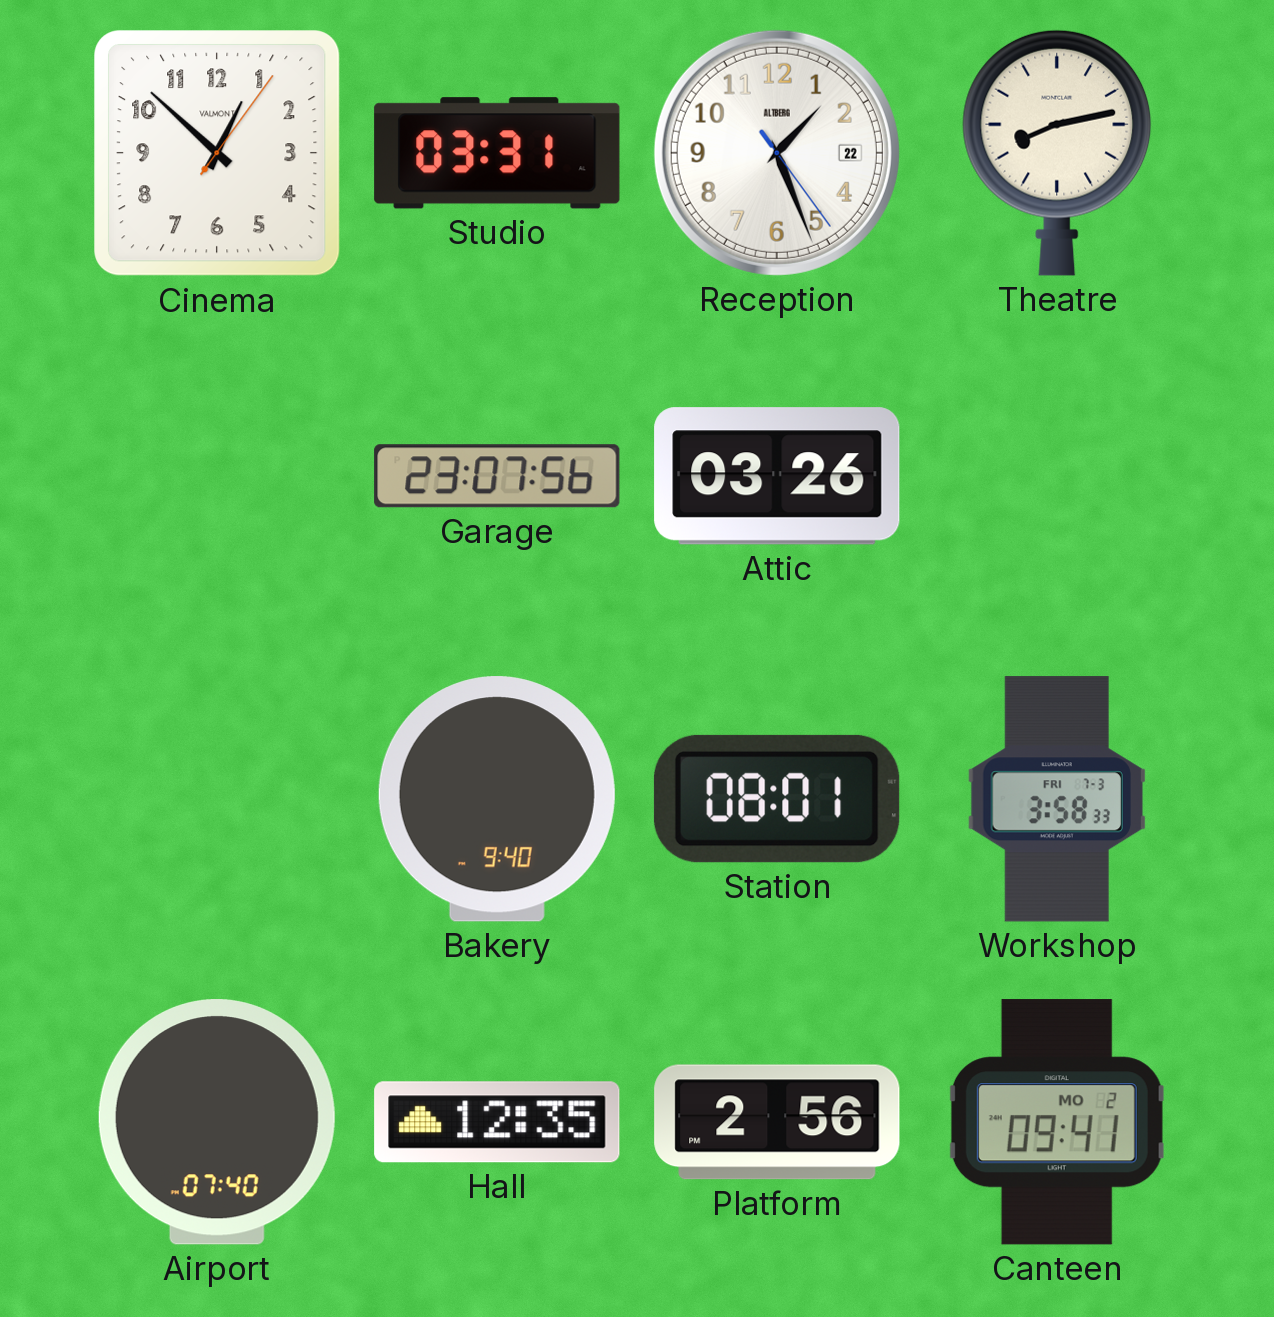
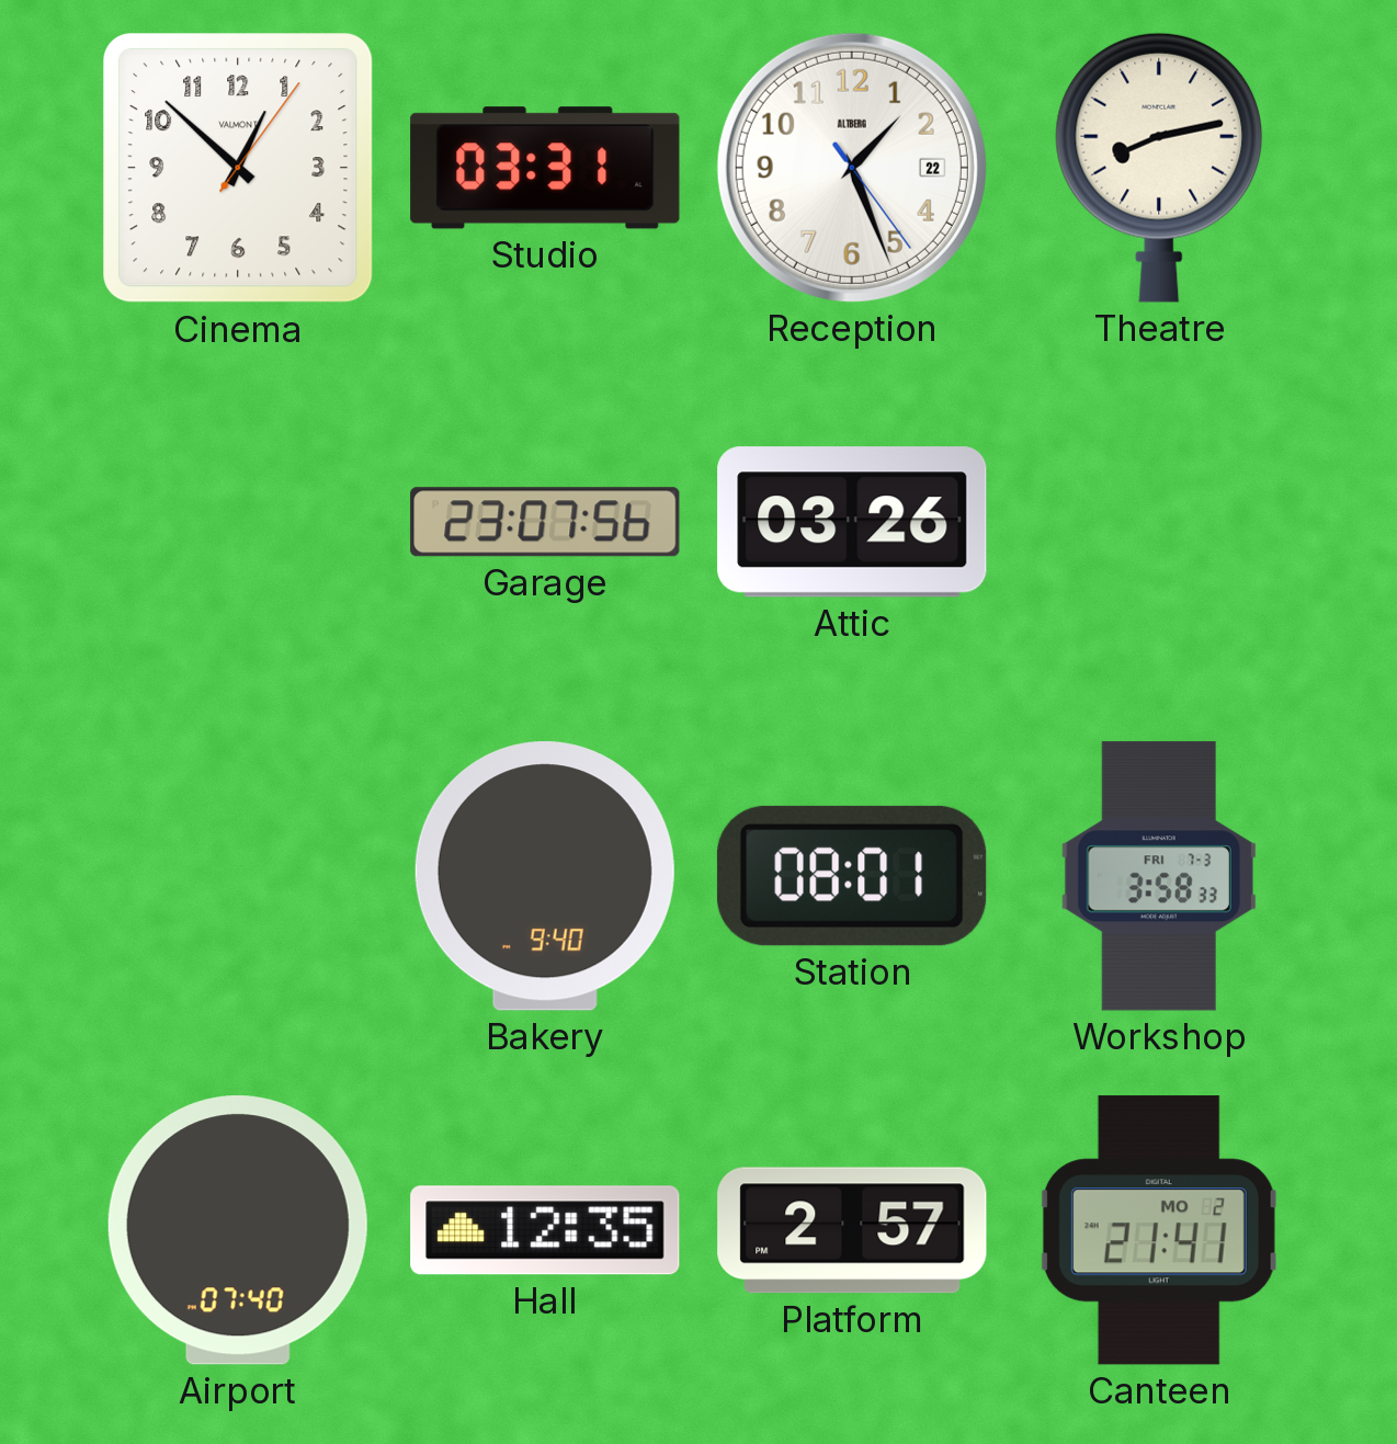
Platform: 2:56 -> 2:57
Canteen: 09:41 -> 21:41
